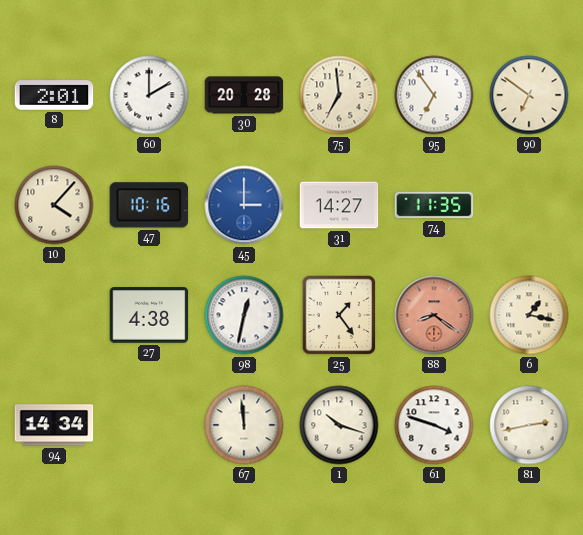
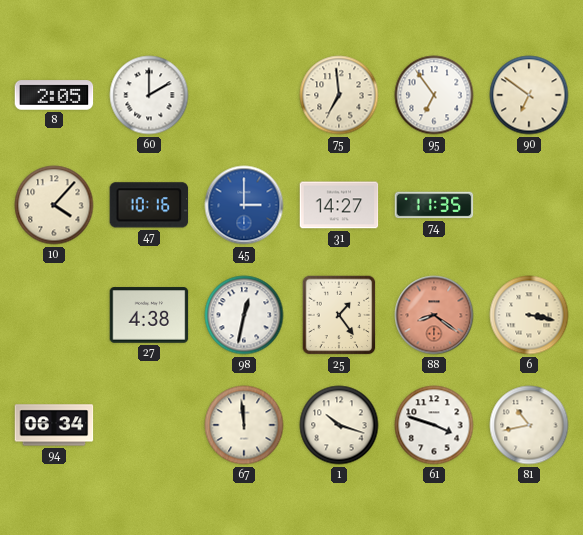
8: 2:01 -> 2:05
30: 20:28 -> none
6: 1:17 -> 3:17
94: 14:34 -> 06:34
81: 2:43 -> 10:43
